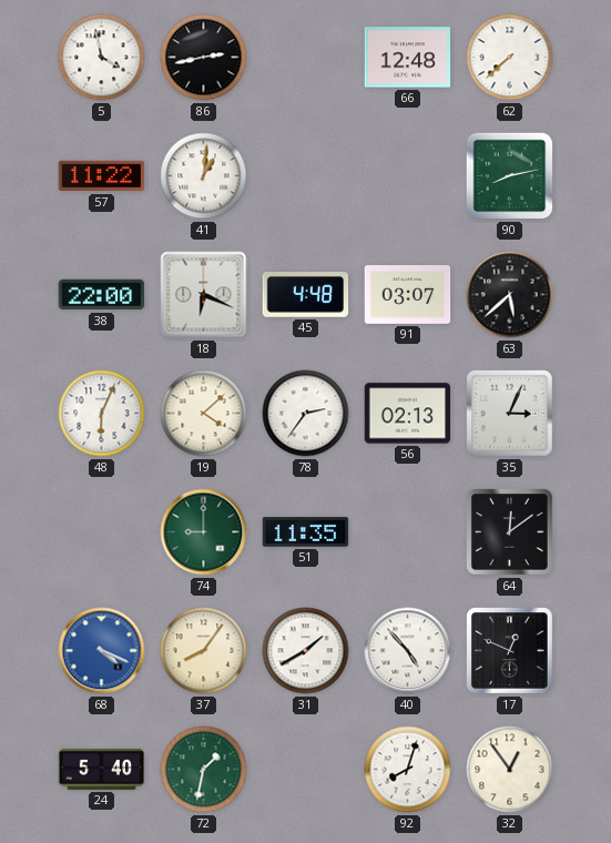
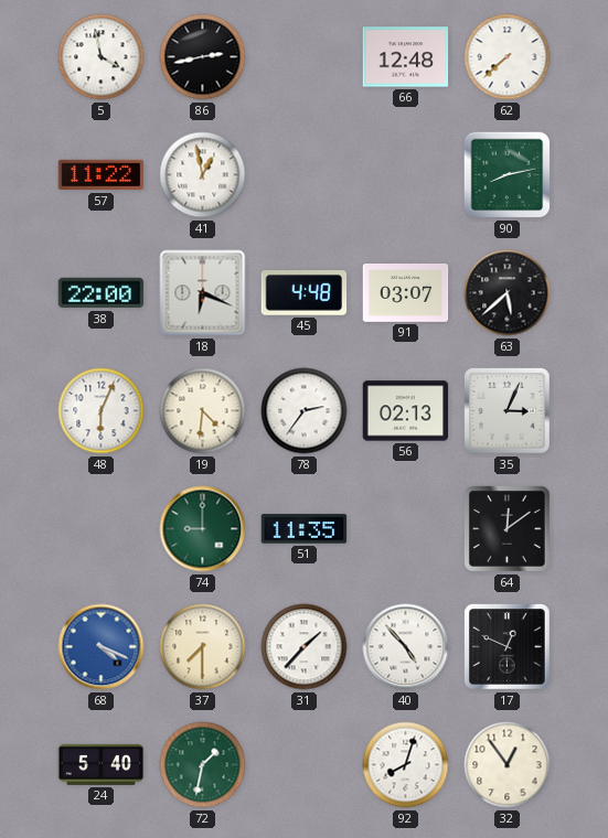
41: 1:01 -> 12:58
19: 4:08 -> 4:31
37: 8:06 -> 7:30
31: 1:40 -> 1:37
